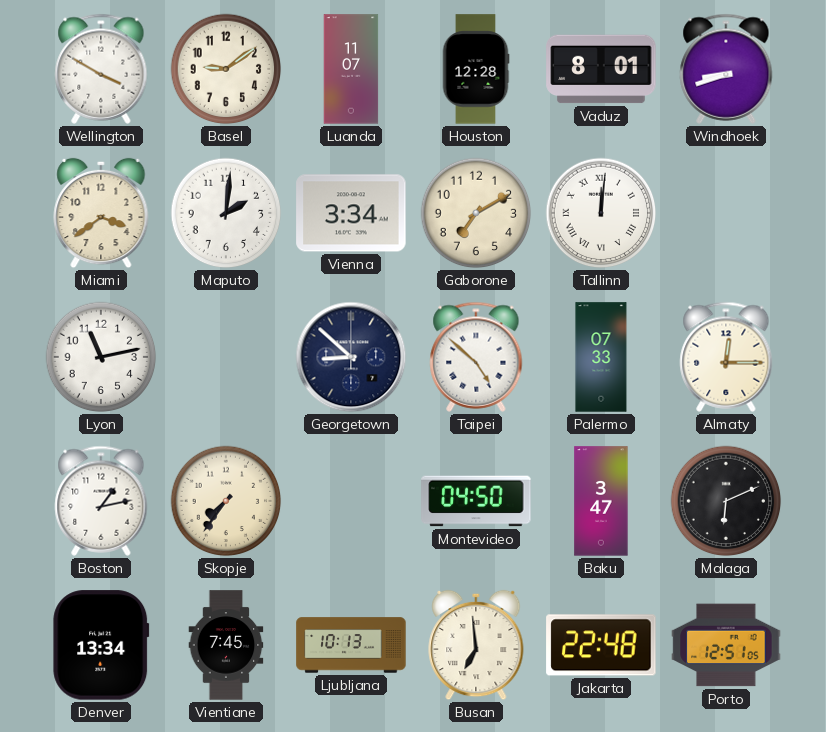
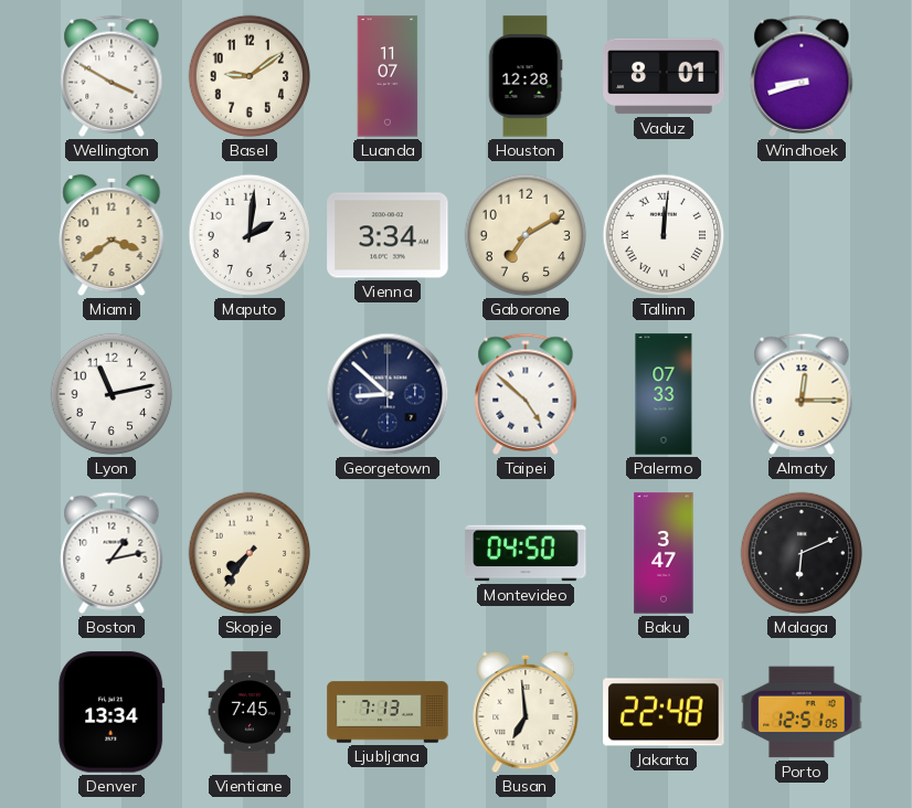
Ljubljana: 10:13 -> 7:13
